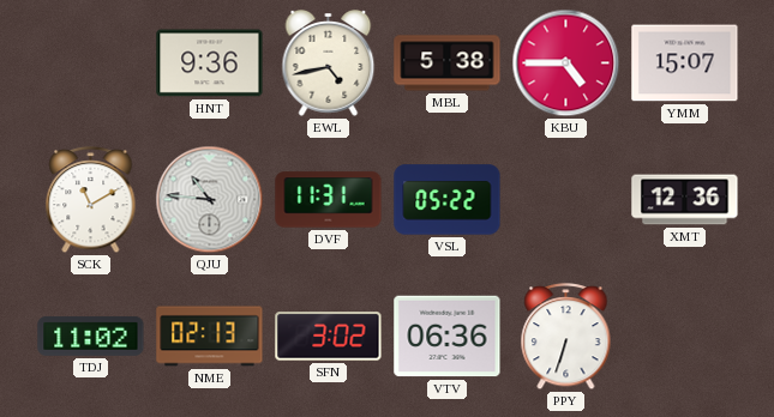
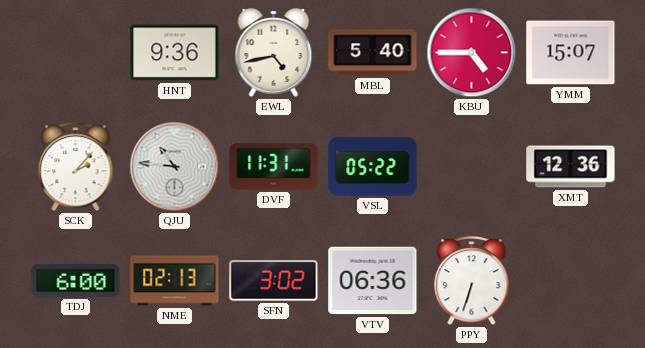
MBL: 5:38 -> 5:40
SCK: 11:10 -> 2:07
TDJ: 11:02 -> 6:00
